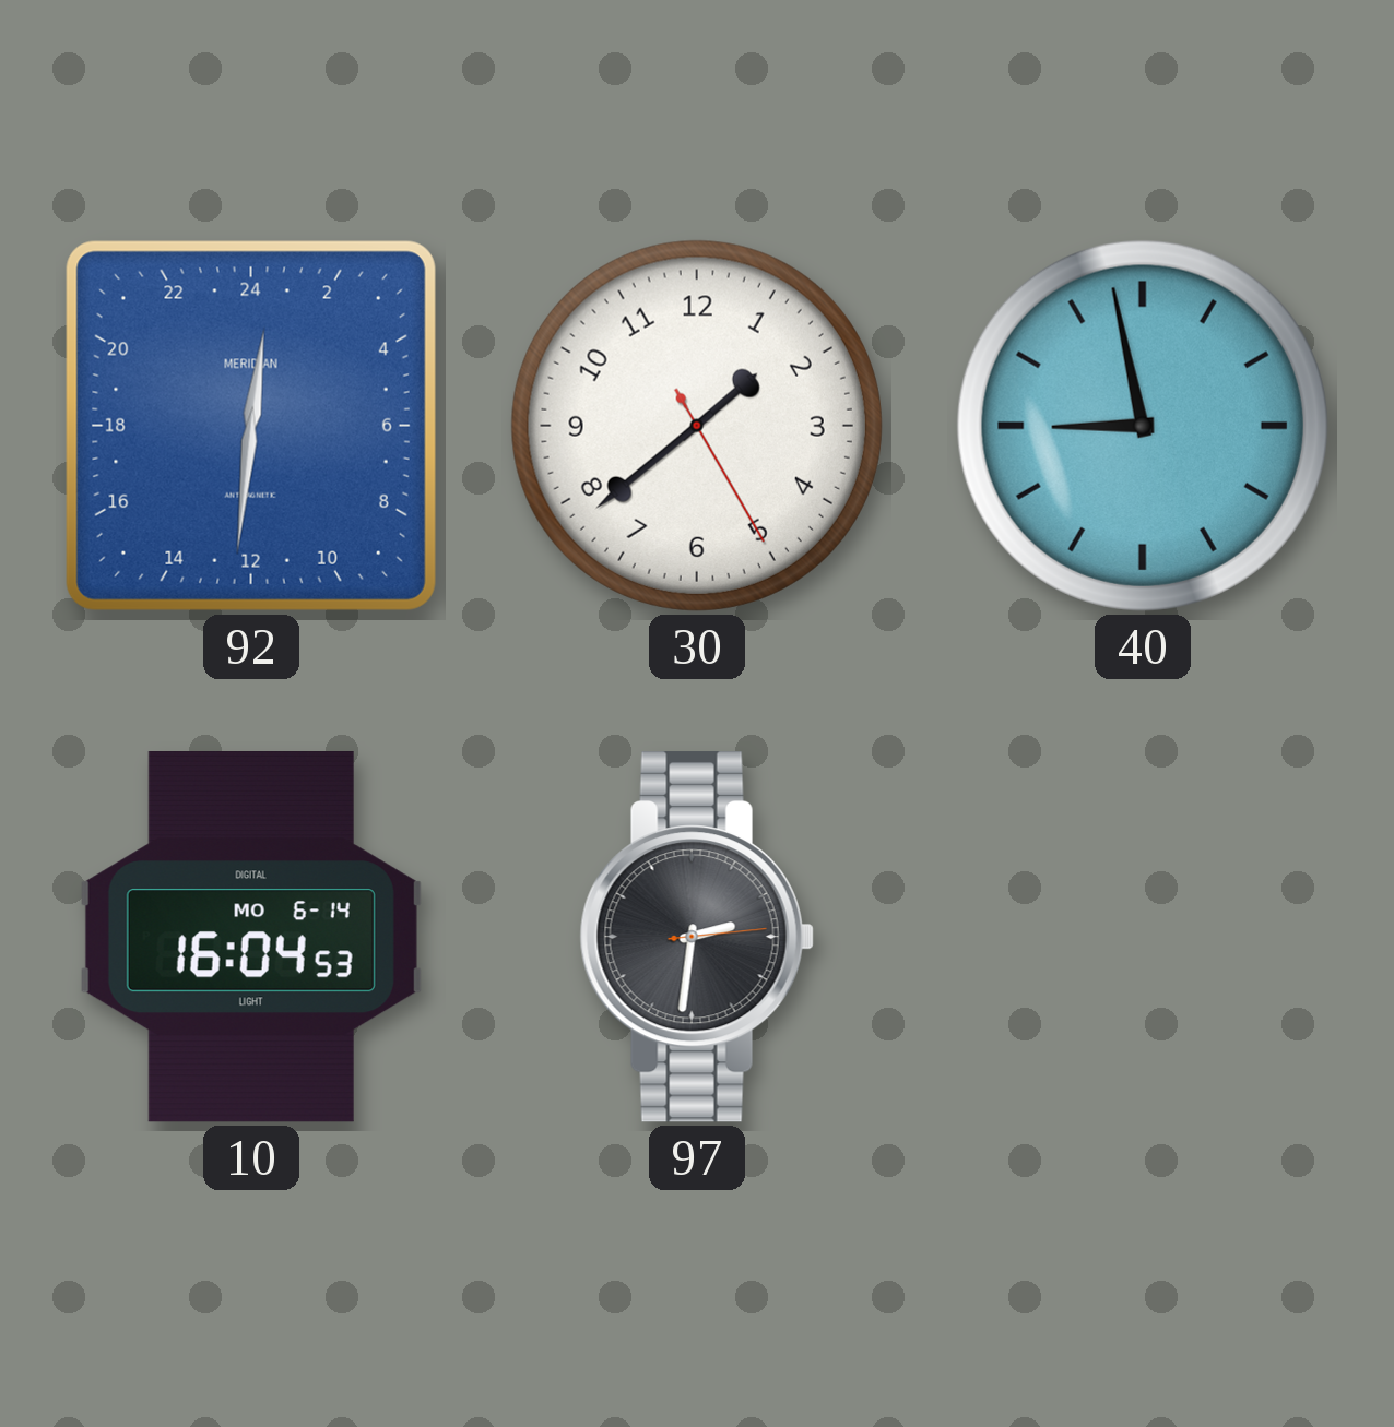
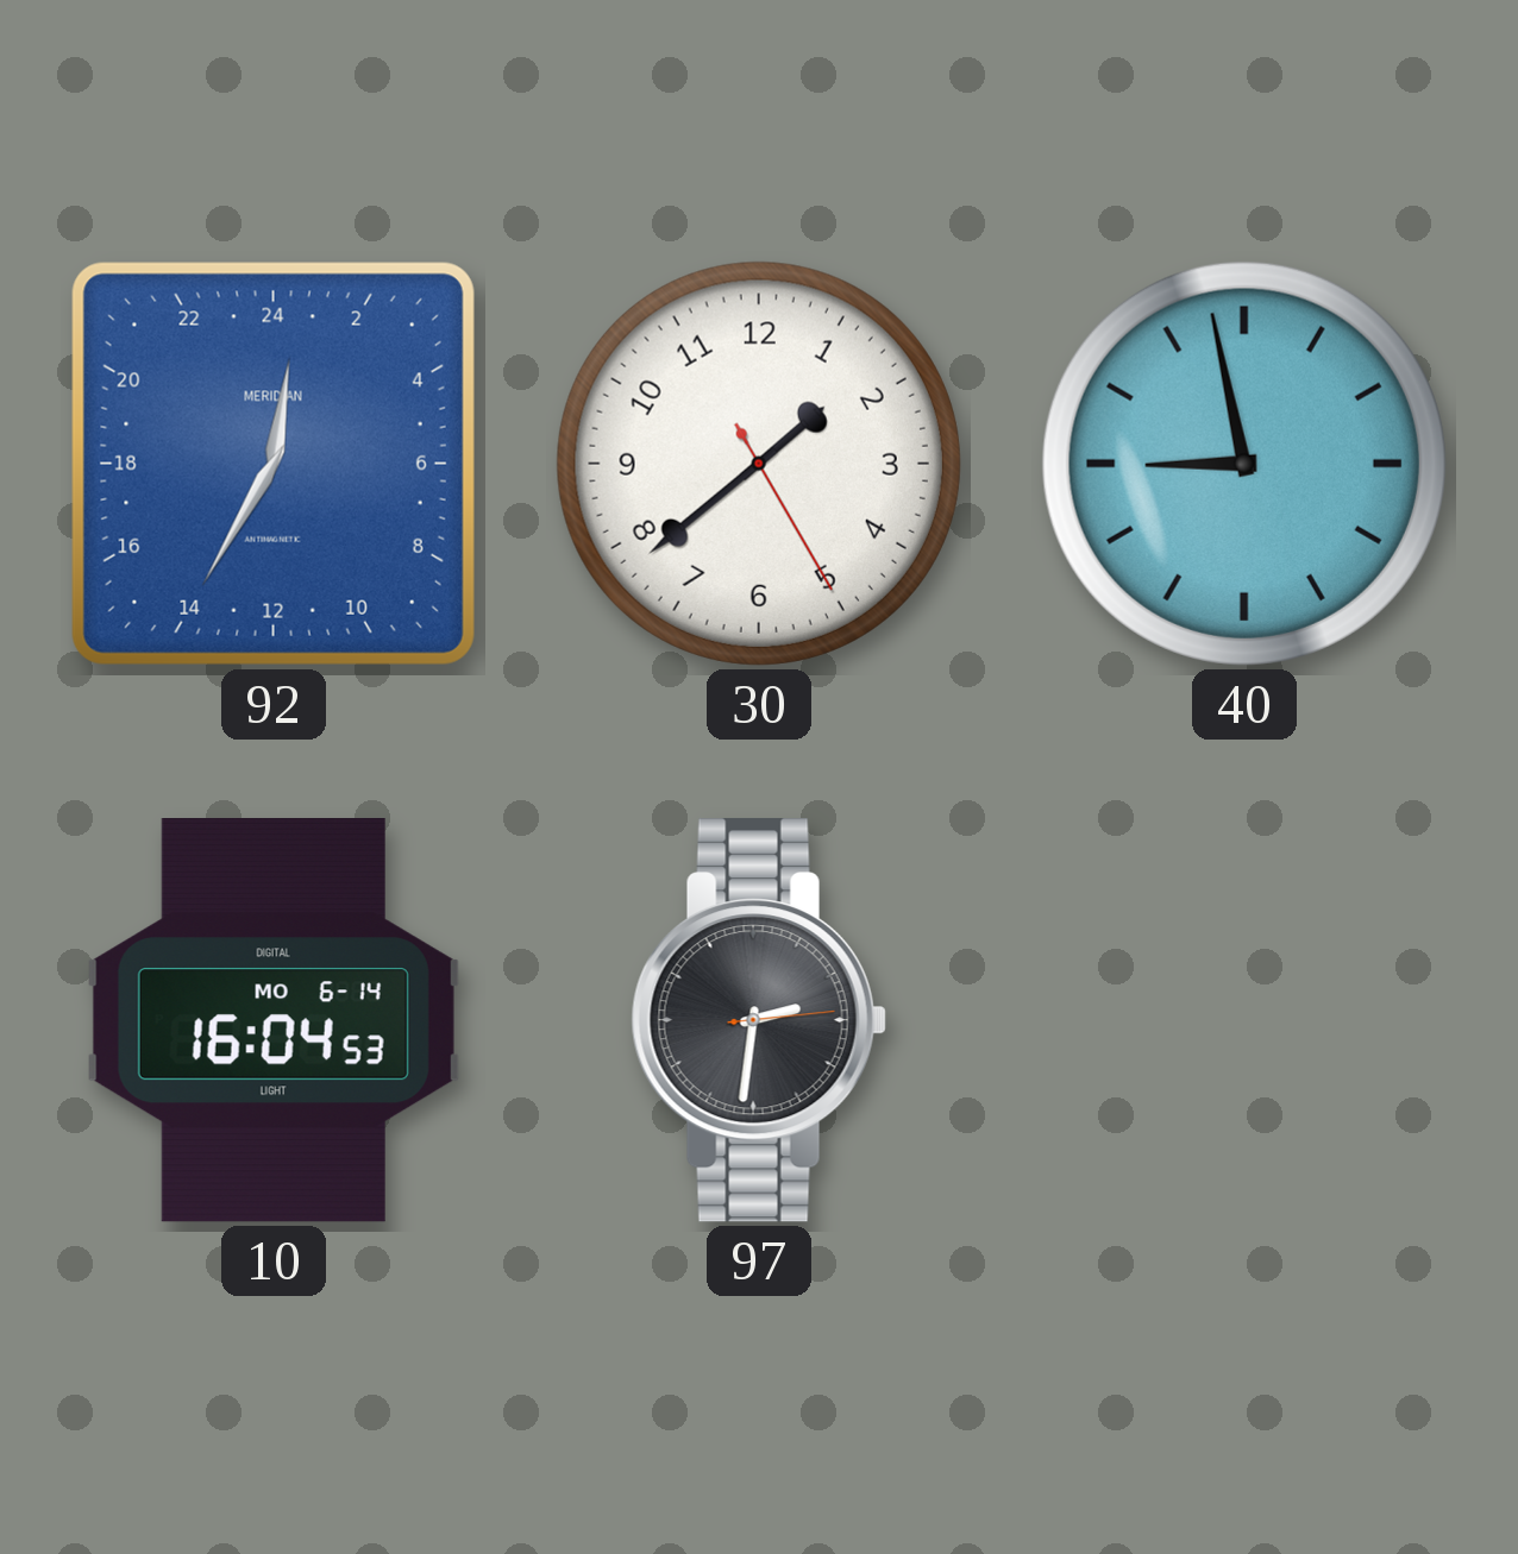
92: 0:31 -> 0:35
